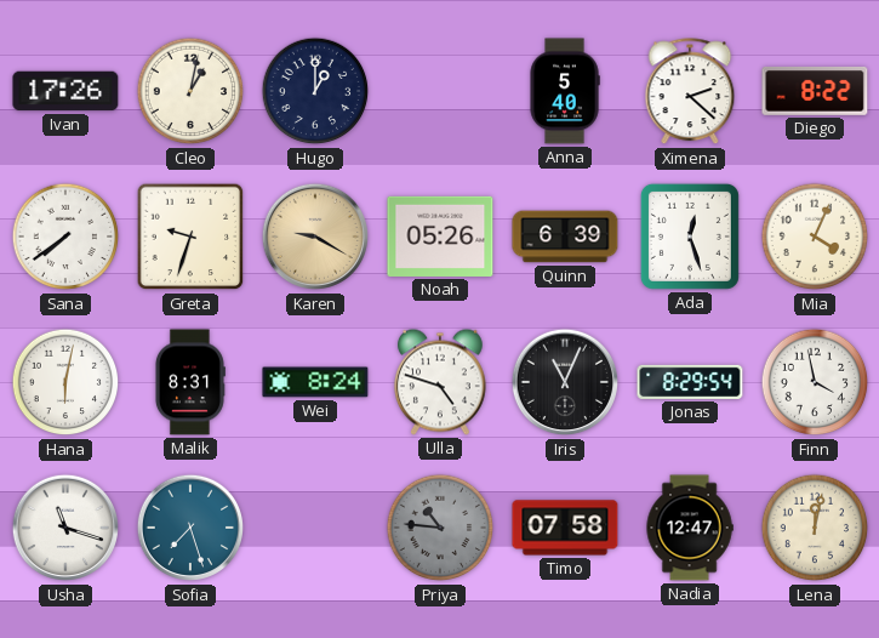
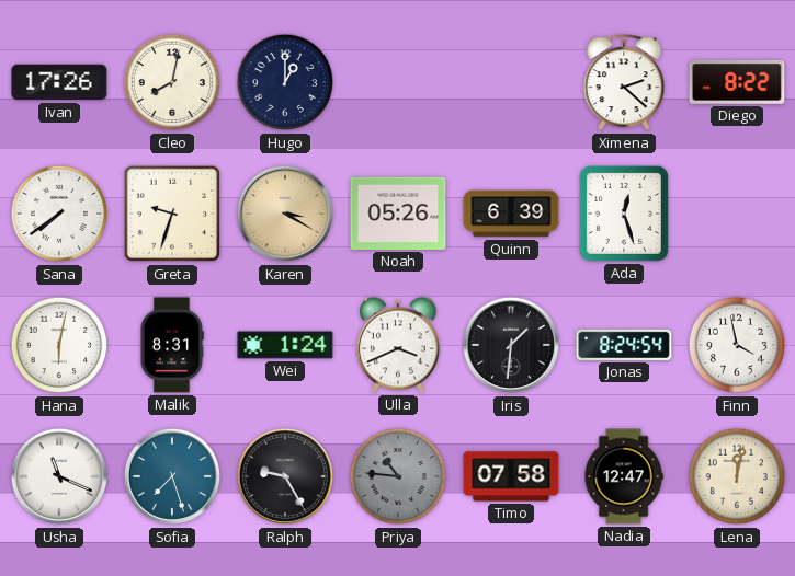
Cleo: 1:02 -> 8:02
Anna: 5:40 -> none
Karen: 9:20 -> 3:20
Mia: 4:04 -> none
Wei: 8:24 -> 1:24
Ulla: 4:48 -> 3:41
Iris: 11:04 -> 1:31
Jonas: 8:29 -> 8:24
Usha: 11:18 -> 11:19
Ralph: none -> 9:25
